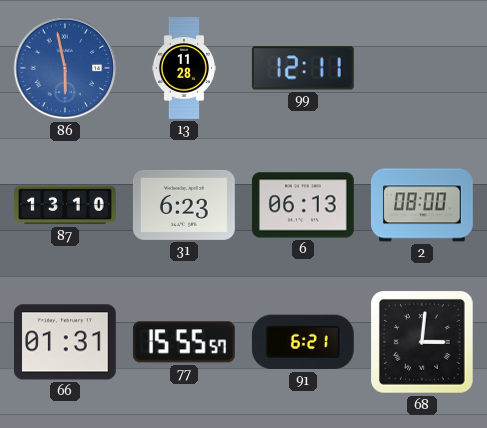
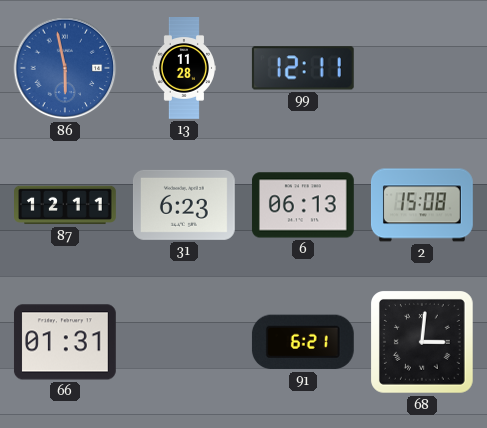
87: 13:10 -> 12:11
2: 08:00 -> 15:08
77: 15:55 -> none
